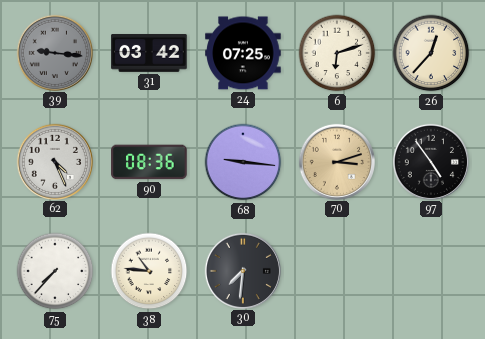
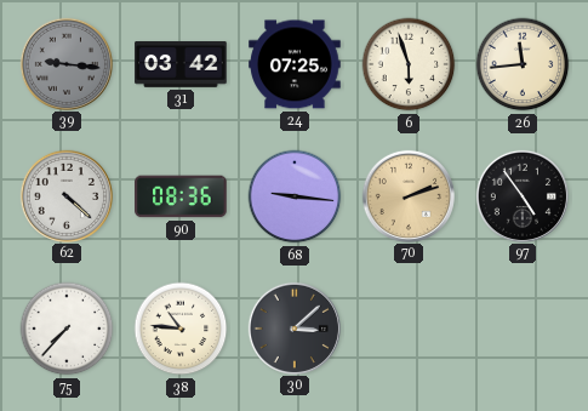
6: 6:12 -> 5:57
26: 12:37 -> 11:44
62: 4:26 -> 4:22
70: 3:12 -> 2:12
30: 7:31 -> 3:08
